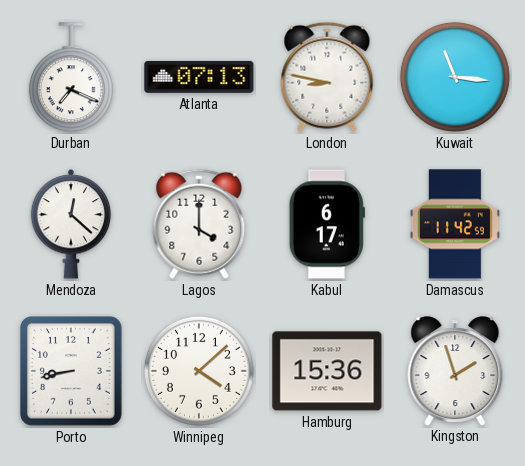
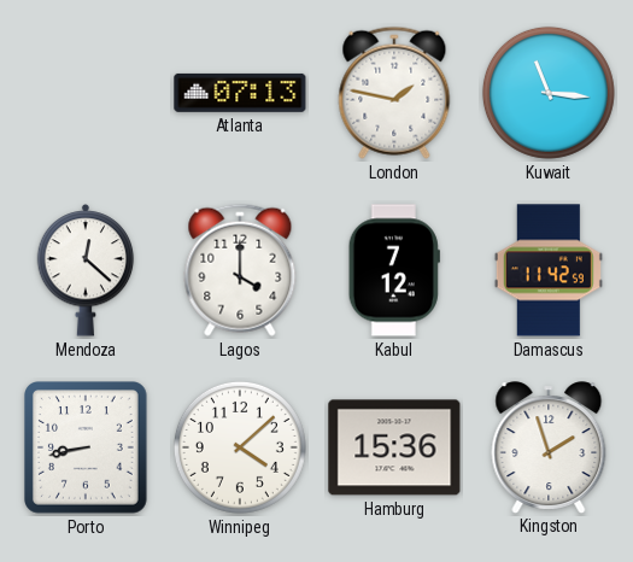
Durban: 7:19 -> none
London: 8:47 -> 1:47
Kabul: 6:17 -> 7:12
